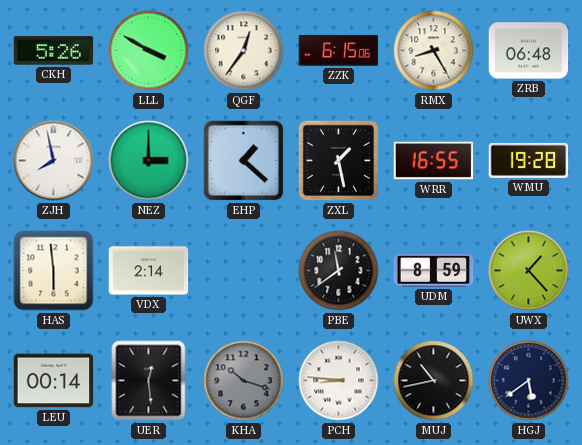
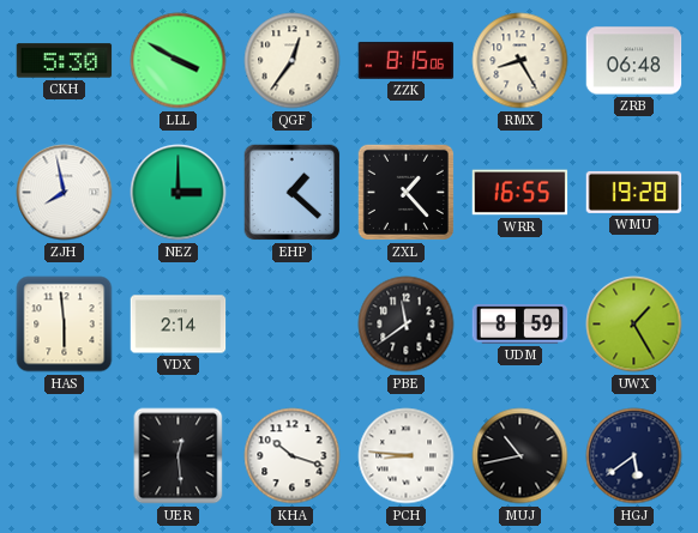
CKH: 5:26 -> 5:30
ZZK: 6:15 -> 8:15
ZXL: 1:28 -> 1:23
UWX: 1:23 -> 1:25
LEU: 00:14 -> none
KHA dial: grey -> white
